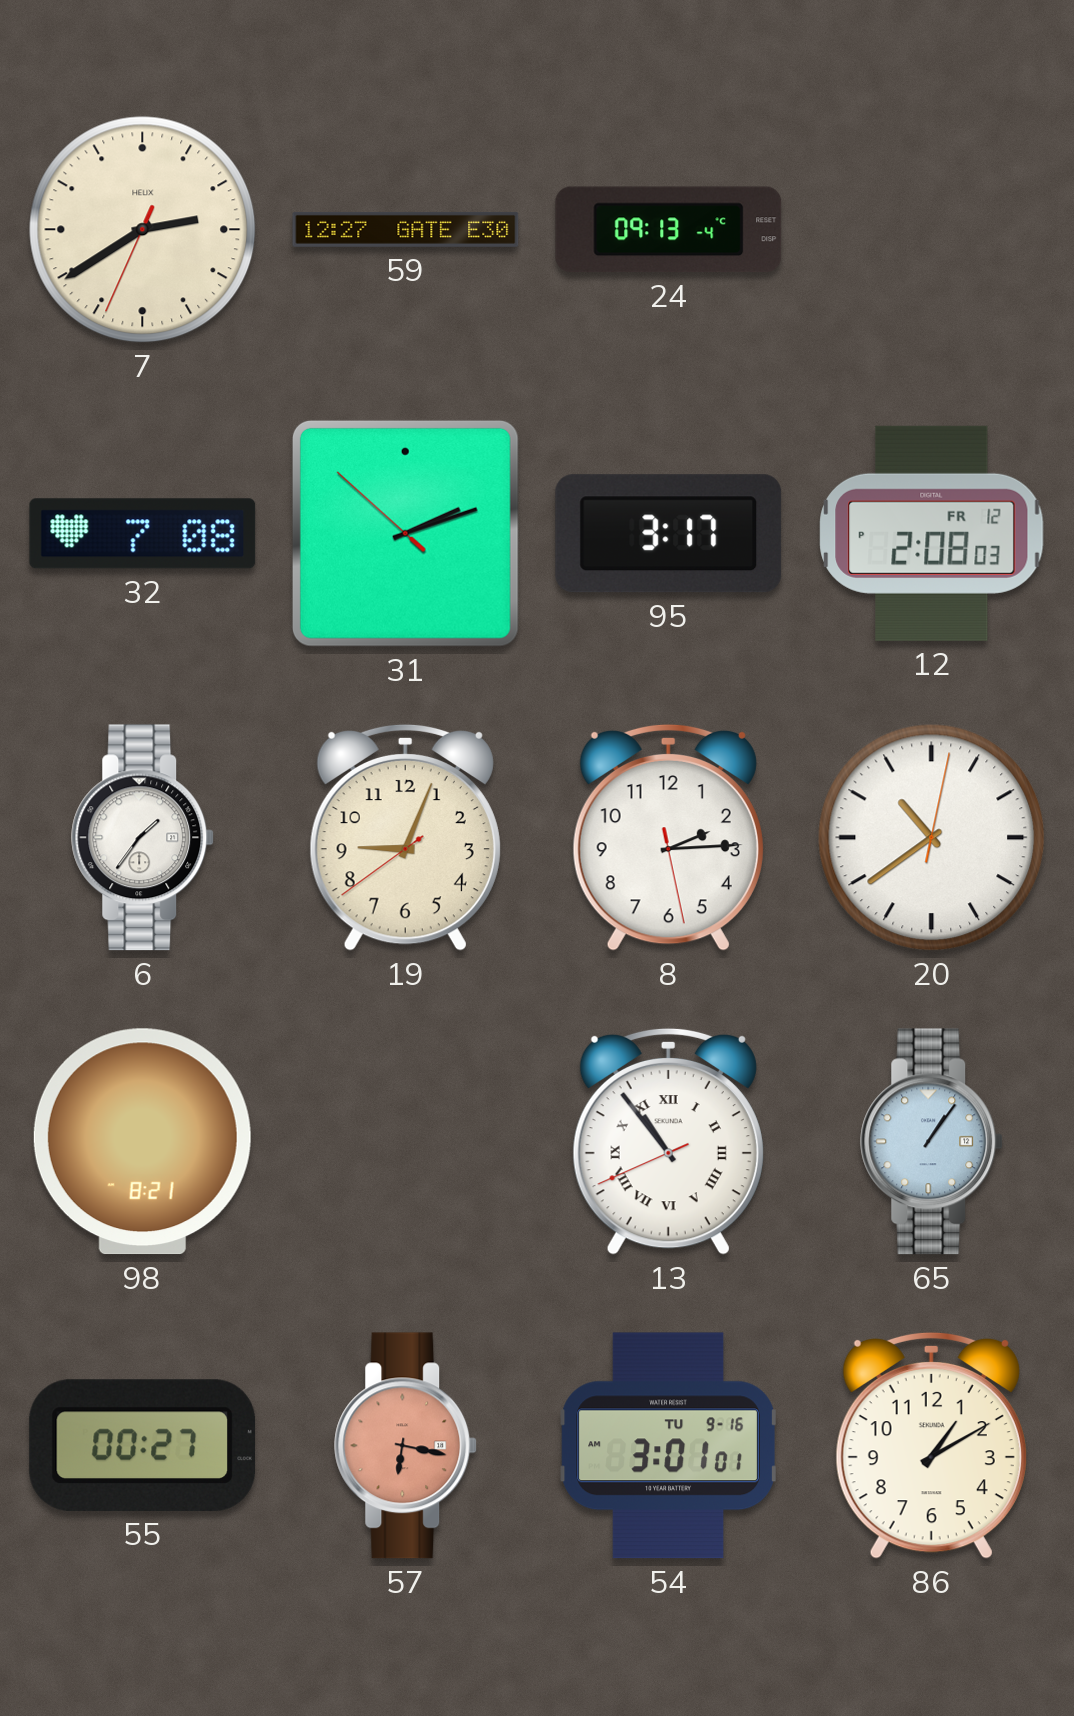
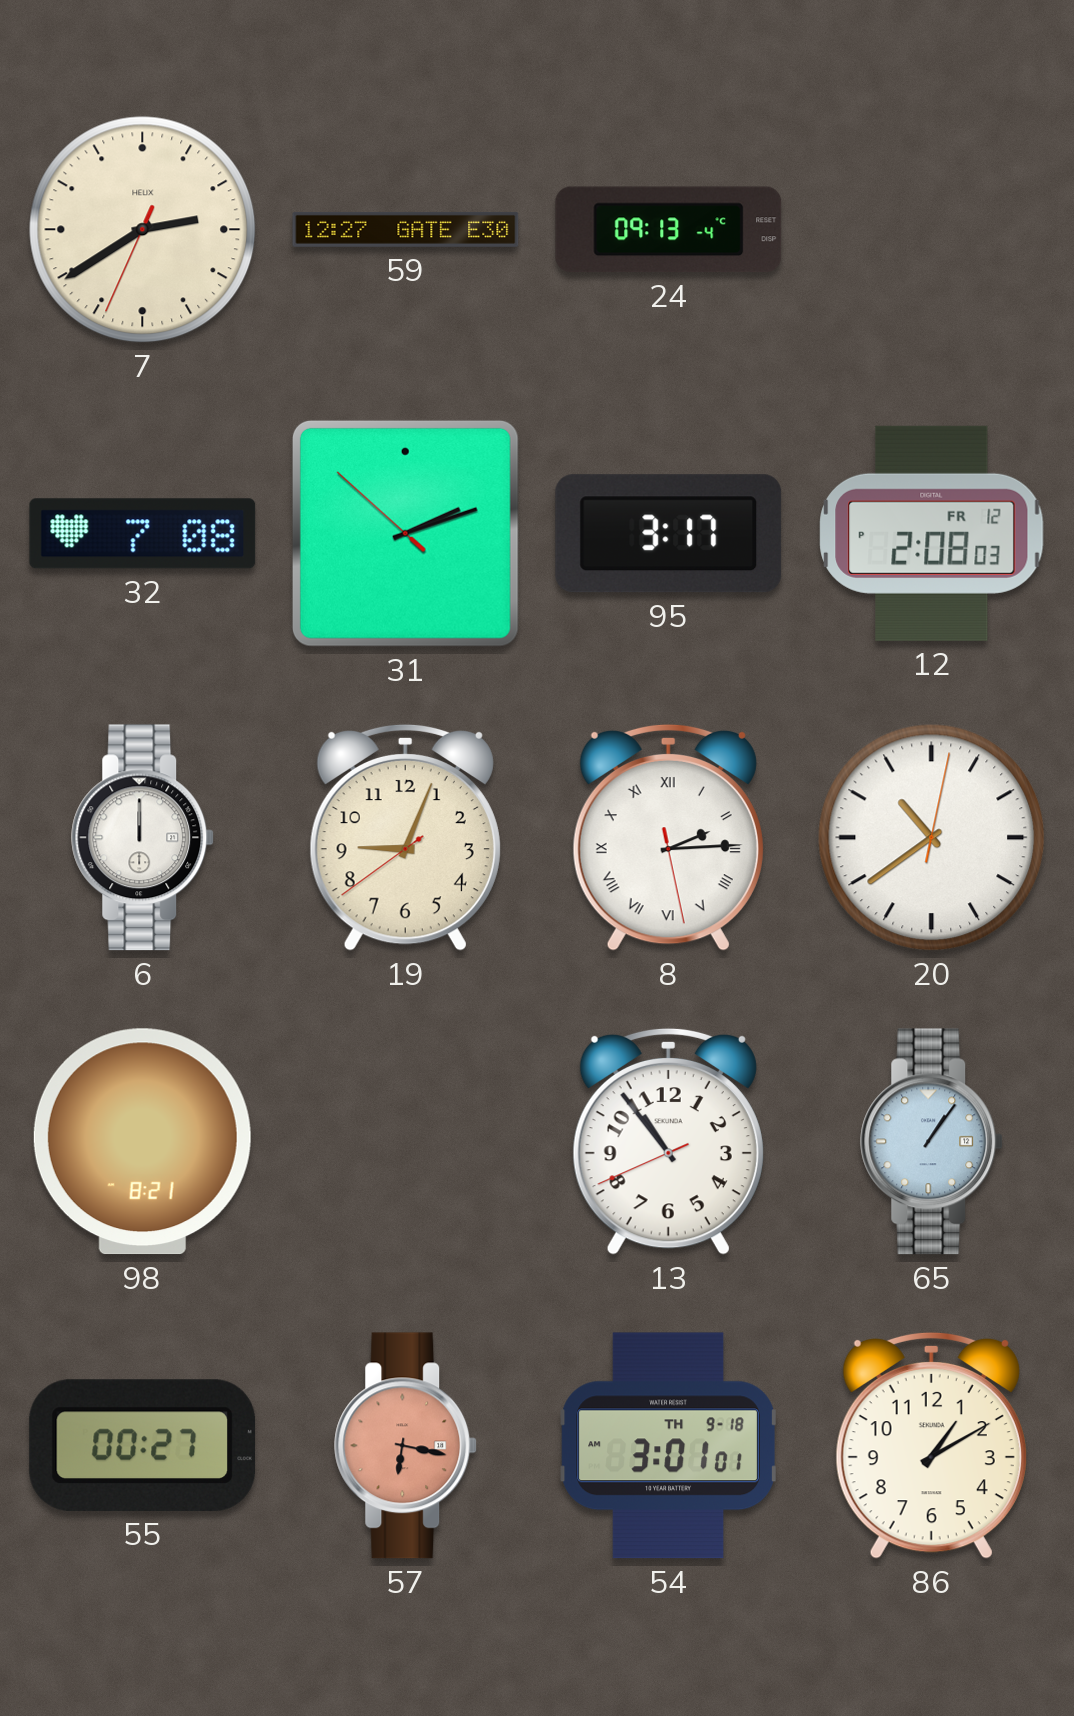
6: 1:36 -> 12:00
8 numerals: Arabic -> Roman
13 numerals: Roman -> Arabic
54 date: TU 9-16 -> TH 9-18
